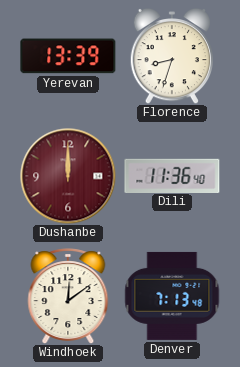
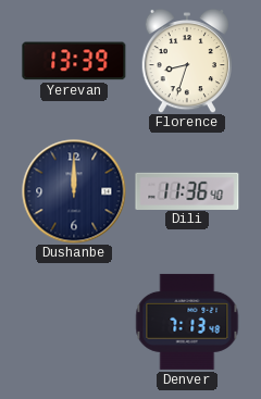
Dushanbe dial: burgundy -> navy
Windhoek: 12:09 -> none
